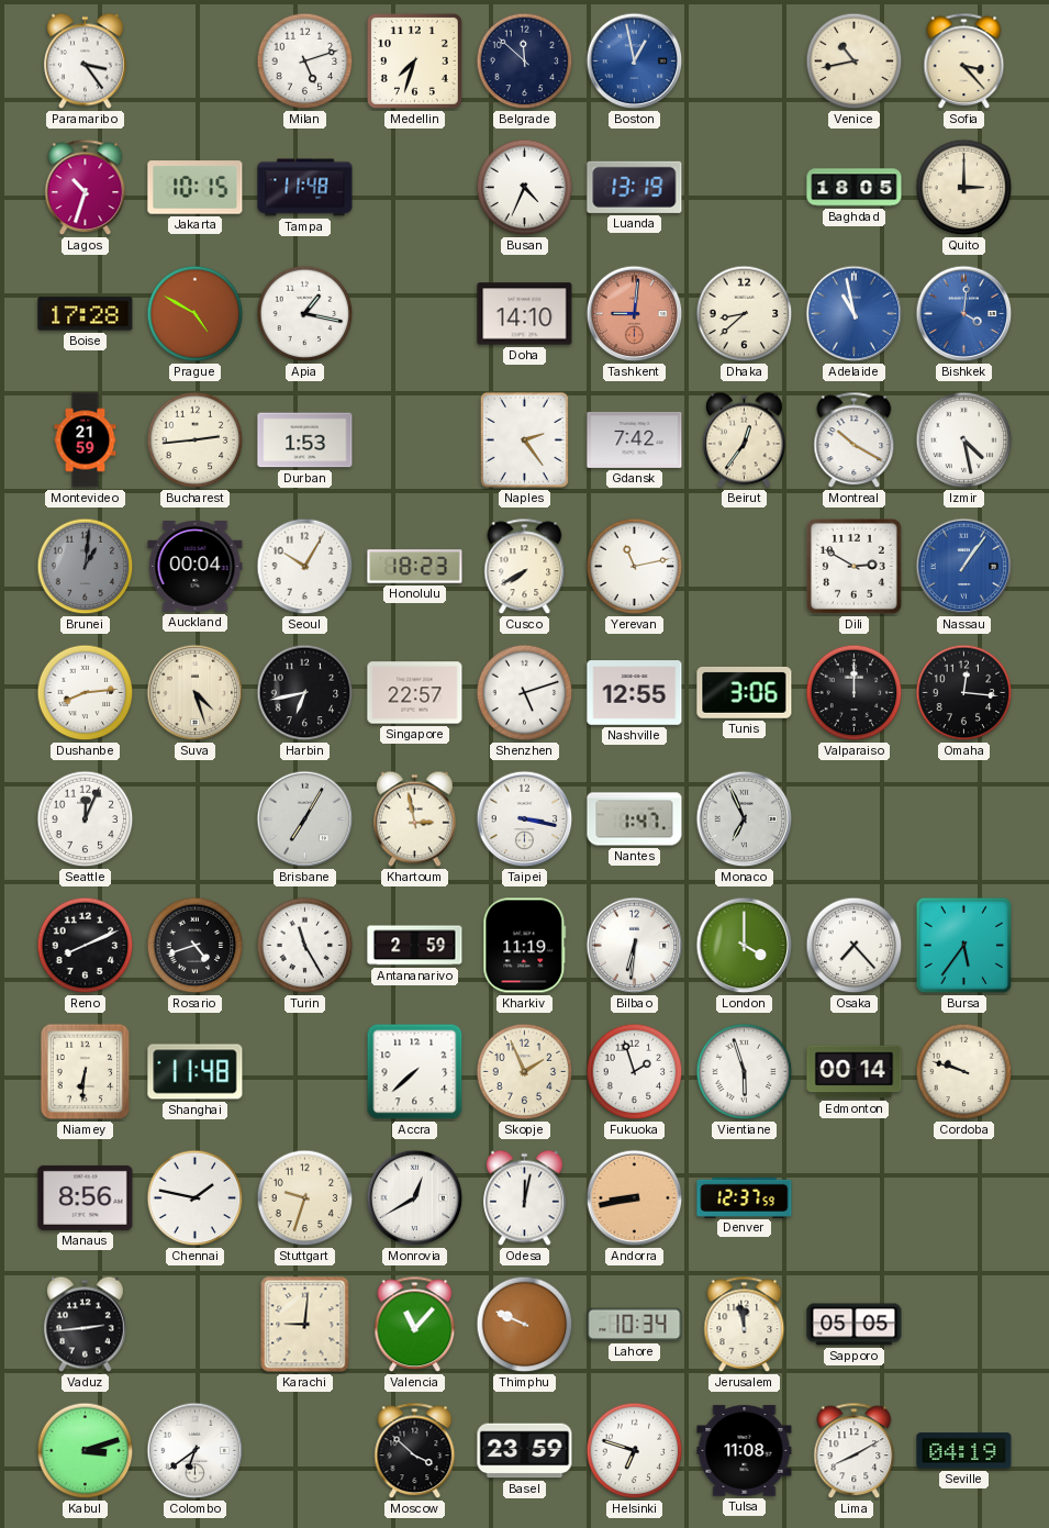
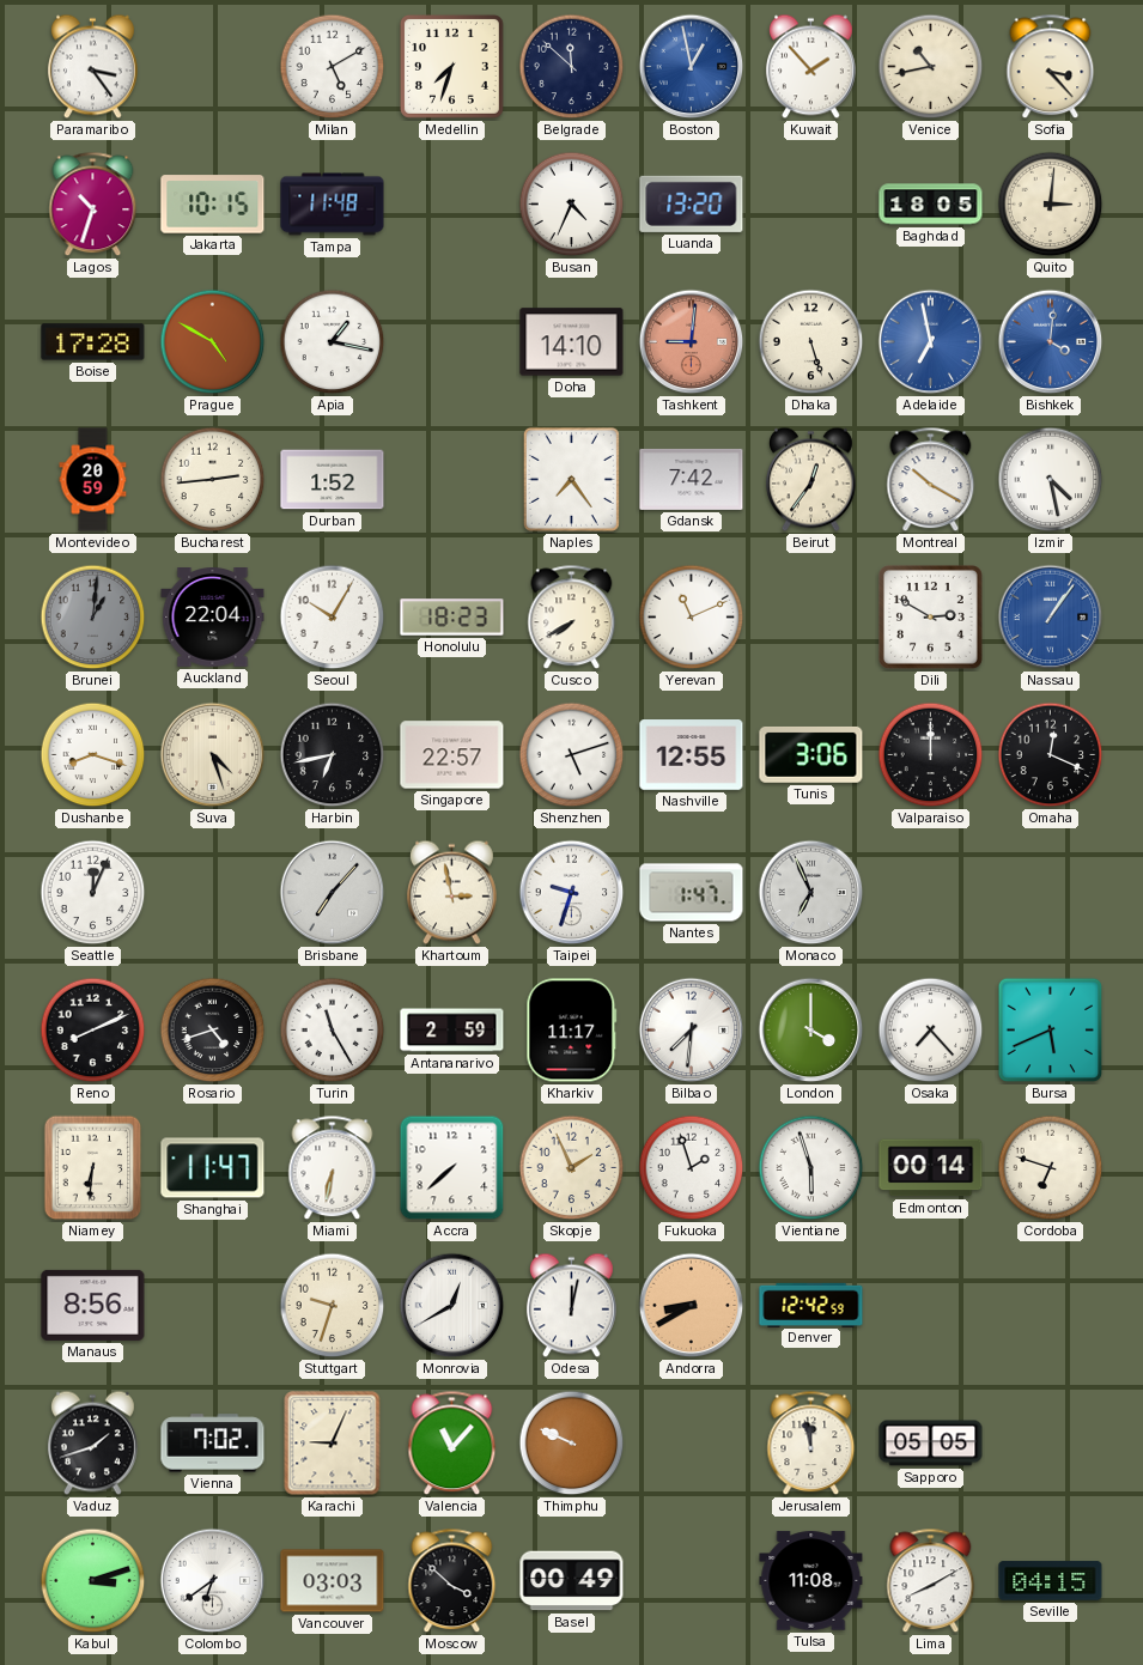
Milan: 5:12 -> 5:10
Kuwait: none -> 1:53
Luanda: 13:19 -> 13:20
Quito: 3:00 -> 3:01
Dhaka: 8:38 -> 5:27
Adelaide: 10:58 -> 6:58
Montevideo: 21:59 -> 20:59
Durban: 1:53 -> 1:52
Naples: 2:24 -> 7:24
Auckland: 00:04 -> 22:04
Yerevan: 11:13 -> 11:11
Dushanbe: 8:14 -> 8:18
Omaha: 12:16 -> 12:19
Brisbane: 7:05 -> 7:07
Taipei: 3:17 -> 9:33
Kharkiv: 11:19 -> 11:17
Bilbao: 6:31 -> 7:31
Bursa: 5:36 -> 5:41
Shanghai: 11:48 -> 11:47
Miami: none -> 6:32
Cordoba: 9:48 -> 6:48
Chennai: 1:47 -> none
Andorra: 8:43 -> 8:40
Denver: 12:37 -> 12:42
Vaduz: 2:44 -> 1:42
Vienna: none -> 7:02
Karachi: 9:01 -> 9:04
Lahore: 10:34 -> none
Vancouver: none -> 03:03
Basel: 23:59 -> 00:49
Helsinki: 6:48 -> none
Seville: 04:19 -> 04:15
